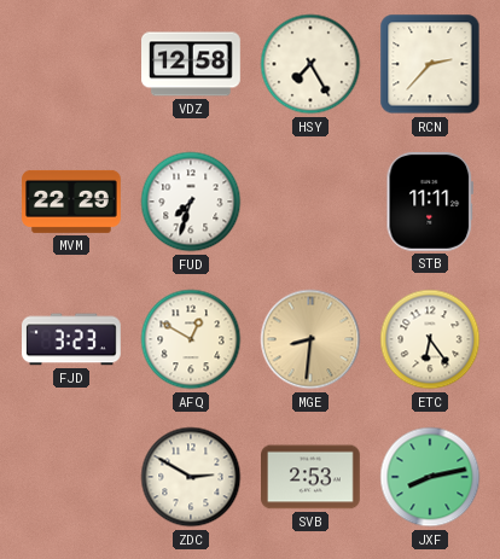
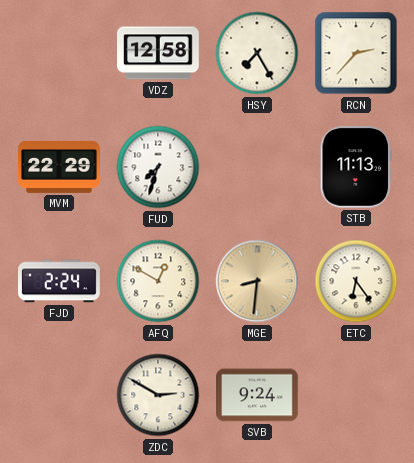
STB: 11:11 -> 11:13
FJD: 3:23 -> 2:24
SVB: 2:53 -> 9:24
JXF: 8:13 -> none
